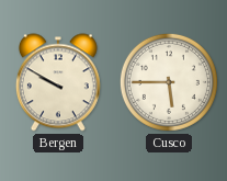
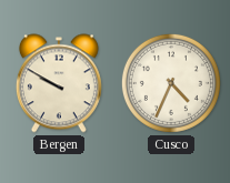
Cusco: 5:45 -> 4:34
